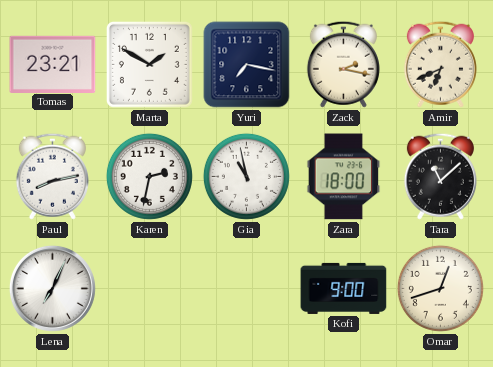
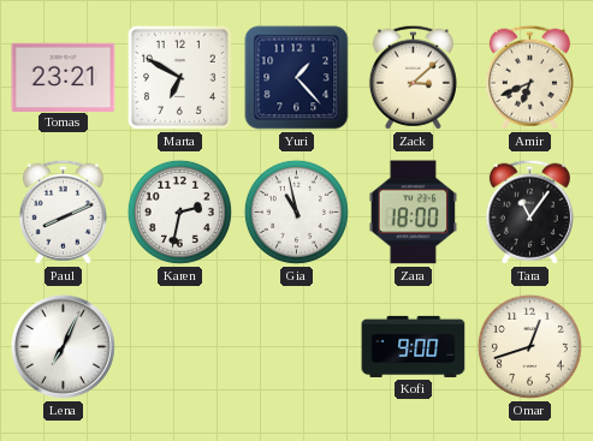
Marta: 1:50 -> 6:50
Yuri: 7:17 -> 1:23
Zack: 2:17 -> 3:08
Paul: 8:13 -> 8:11
Tara: 11:08 -> 11:06
